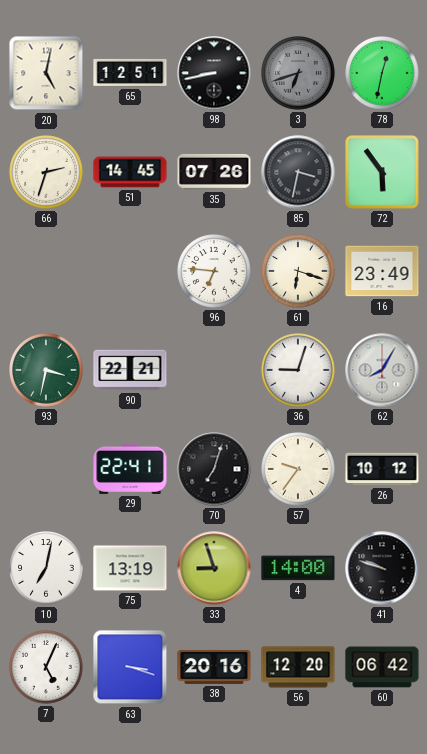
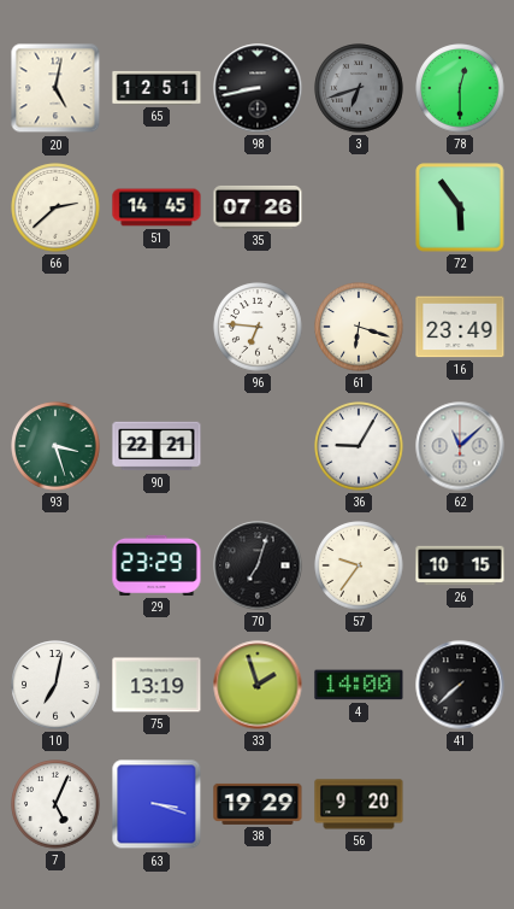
78: 12:32 -> 12:30
66: 2:33 -> 2:38
85: 3:32 -> none
93: 3:32 -> 3:27
36: 9:03 -> 9:05
62: 8:05 -> 11:08
29: 22:41 -> 23:29
26: 10:12 -> 10:15
33: 8:57 -> 1:57
41: 9:48 -> 7:38
38: 20:16 -> 19:29
56: 12:20 -> 9:20
60: 06:42 -> none
